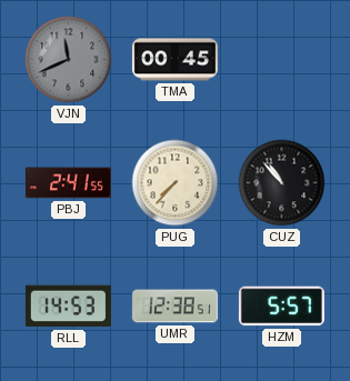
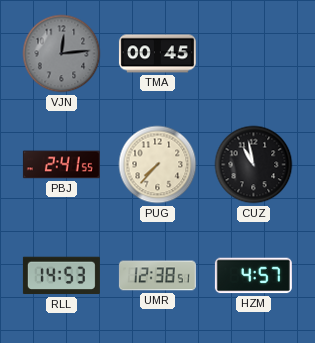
VJN: 11:41 -> 12:14
CUZ: 10:53 -> 10:58
HZM: 5:57 -> 4:57
